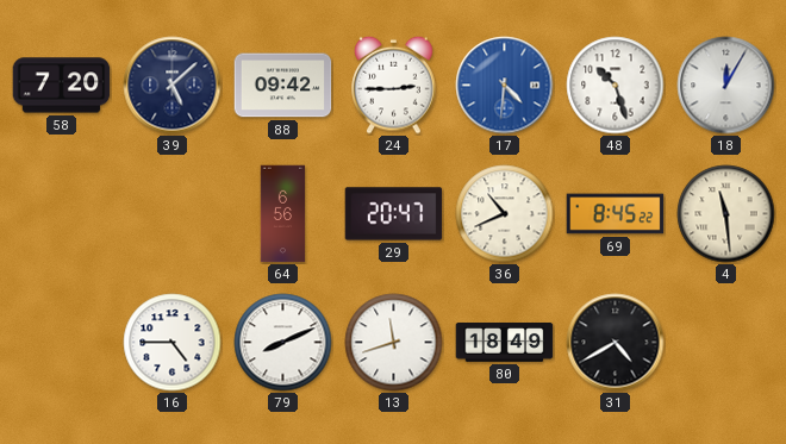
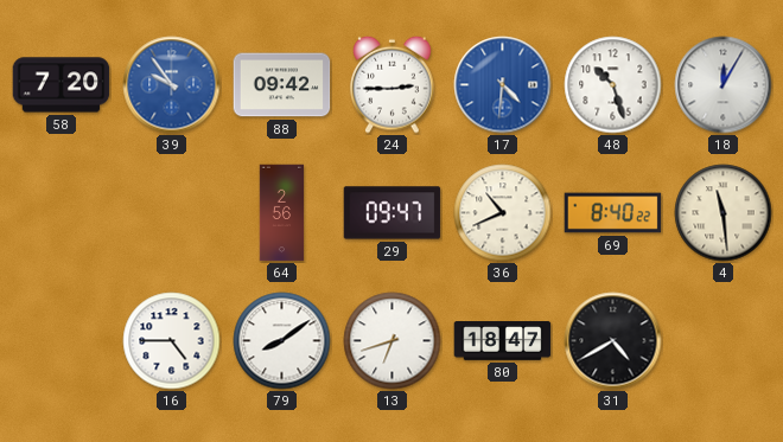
39: 5:08 -> 9:54
39 dial: navy -> blue
64: 6:56 -> 2:56
29: 20:47 -> 09:47
69: 8:45 -> 8:40
79: 8:11 -> 8:09
13: 11:42 -> 6:42
80: 18:49 -> 18:47
